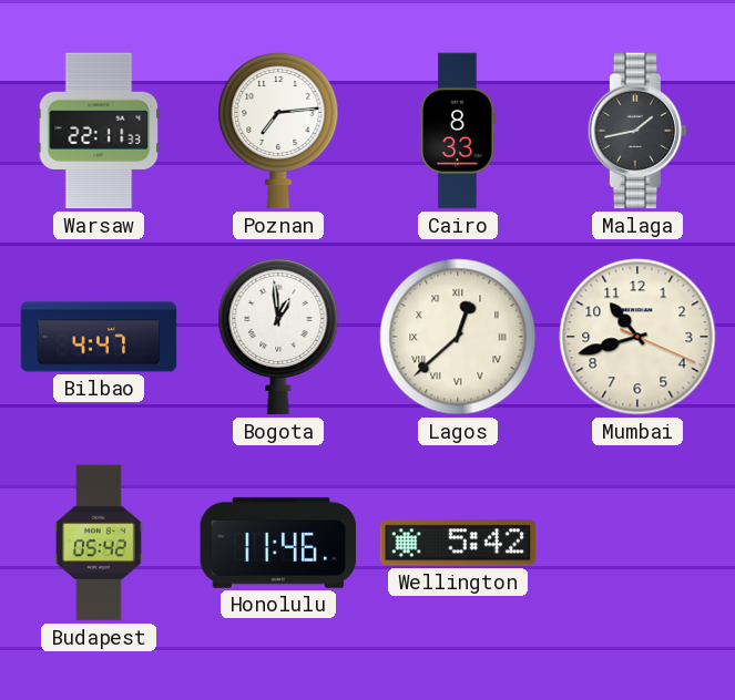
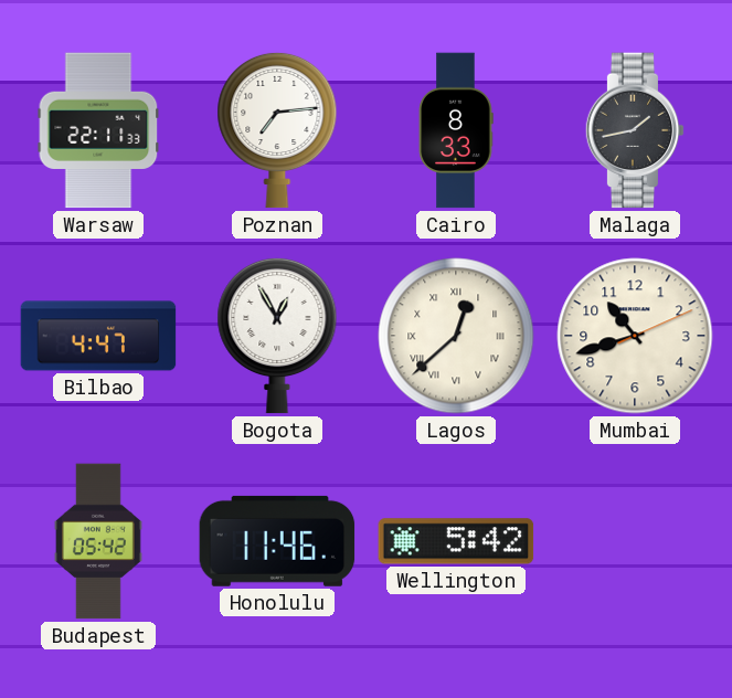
Bogota: 12:59 -> 12:55
Mumbai: 10:42:19 -> 10:42:11
